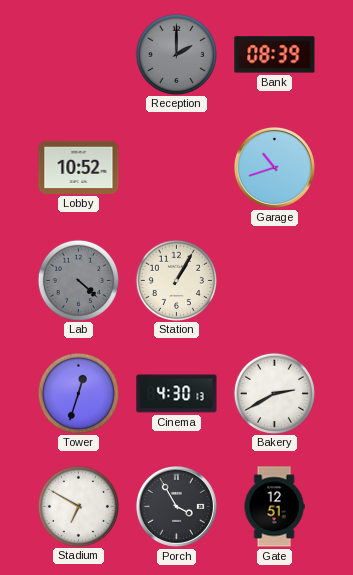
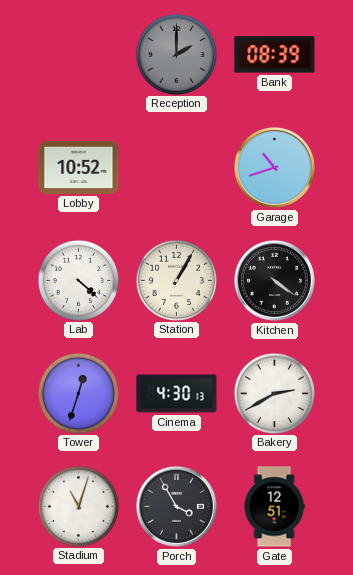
Lab dial: grey -> white
Kitchen: none -> 4:21
Stadium: 6:50 -> 11:03
